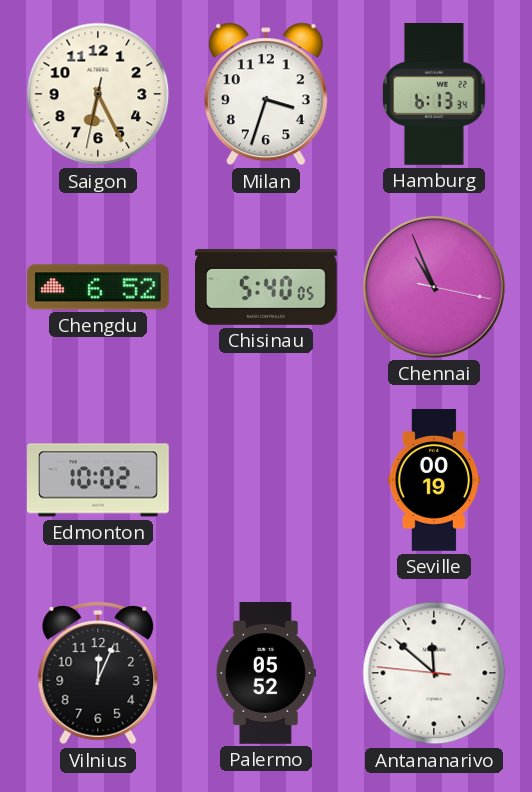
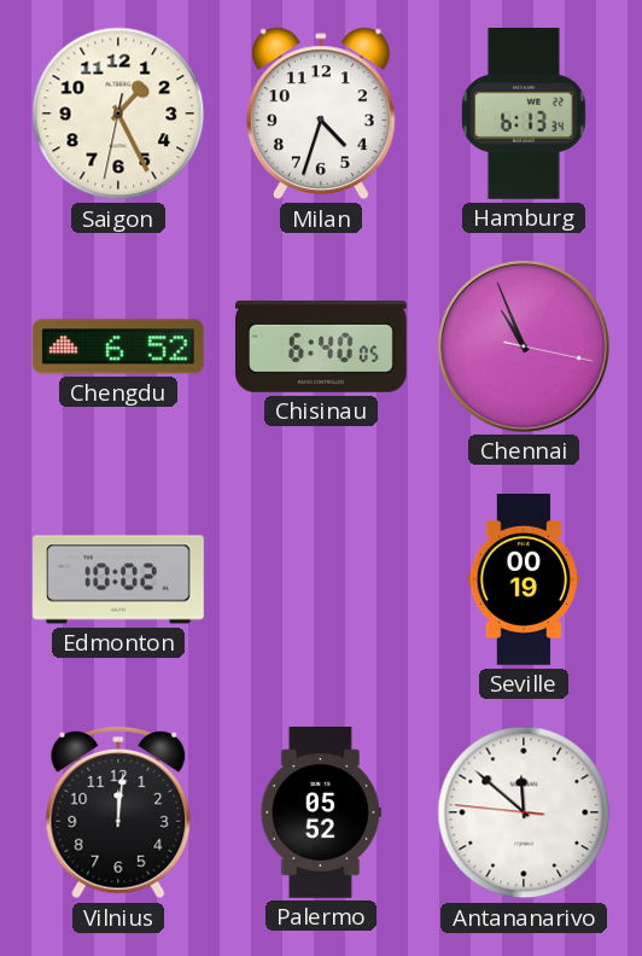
Saigon: 6:25 -> 1:25
Milan: 3:33 -> 4:33
Chisinau: 5:40 -> 6:40
Vilnius: 12:04 -> 12:01
